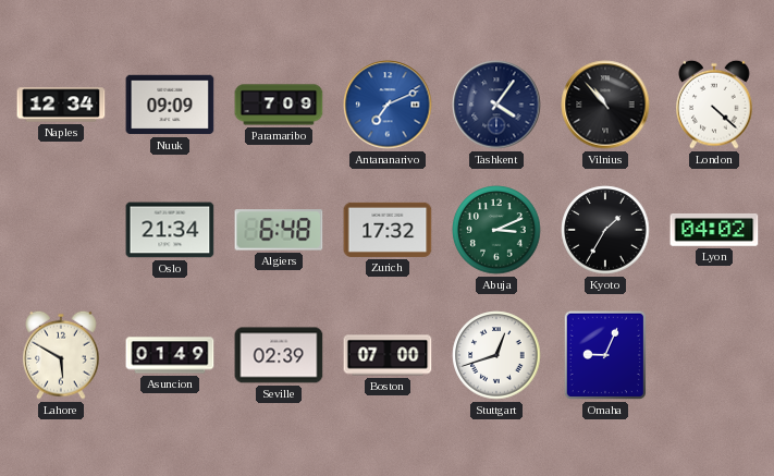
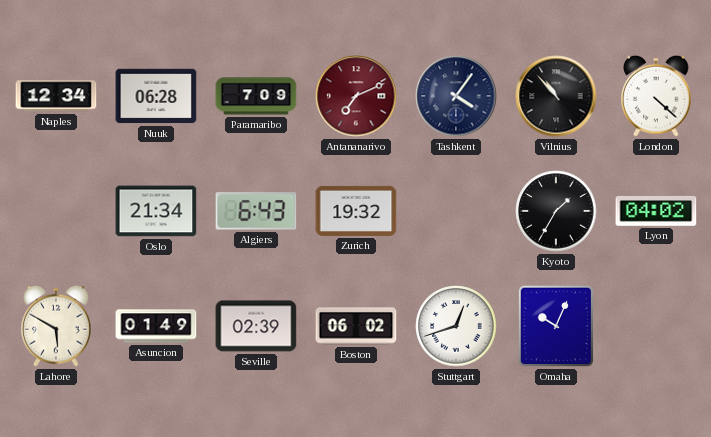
Nuuk: 09:09 -> 06:28
Antananarivo dial: blue -> burgundy
Algiers: 6:48 -> 6:43
Zurich: 17:32 -> 19:32
Abuja: 3:11 -> none
Boston: 07:00 -> 06:02
Omaha: 9:04 -> 10:04
